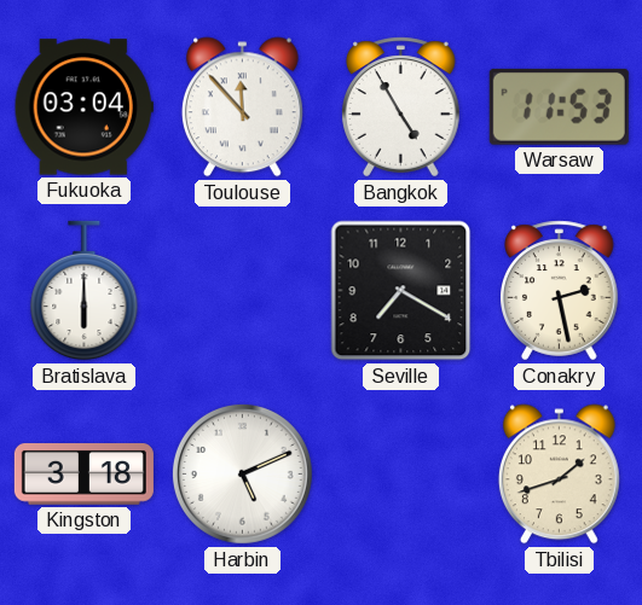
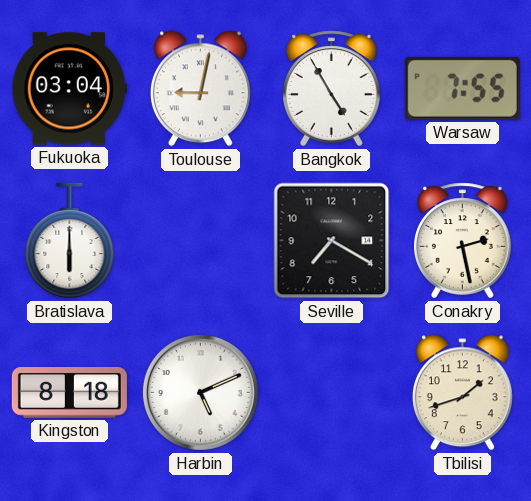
Toulouse: 11:53 -> 9:02
Warsaw: 11:53 -> 7:55
Kingston: 3:18 -> 8:18
